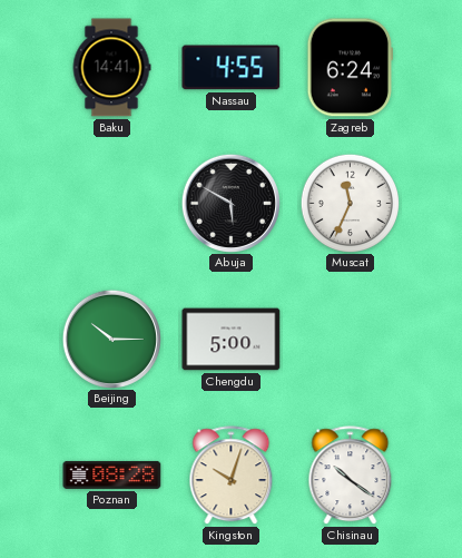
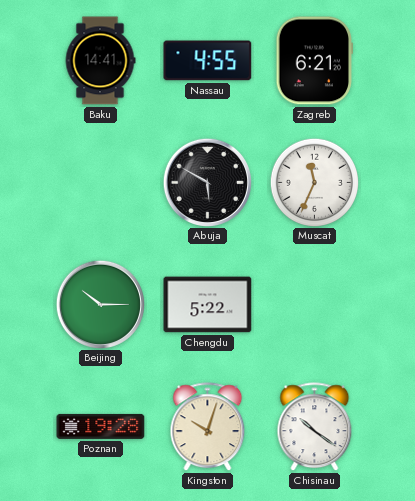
Zagreb: 6:24 -> 6:21
Chengdu: 5:00 -> 5:22
Poznan: 08:28 -> 19:28
